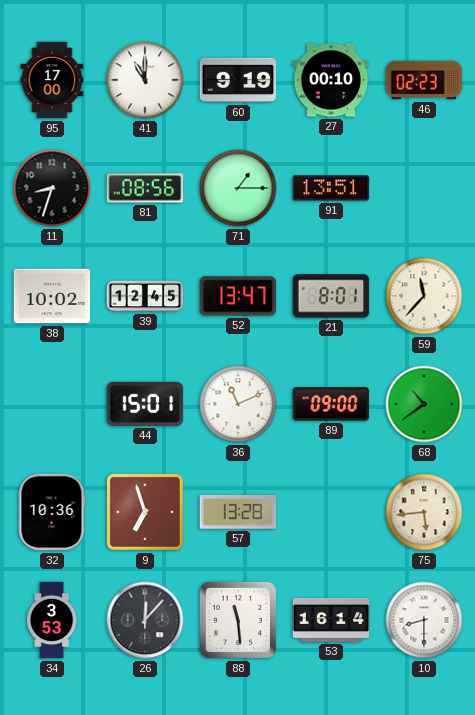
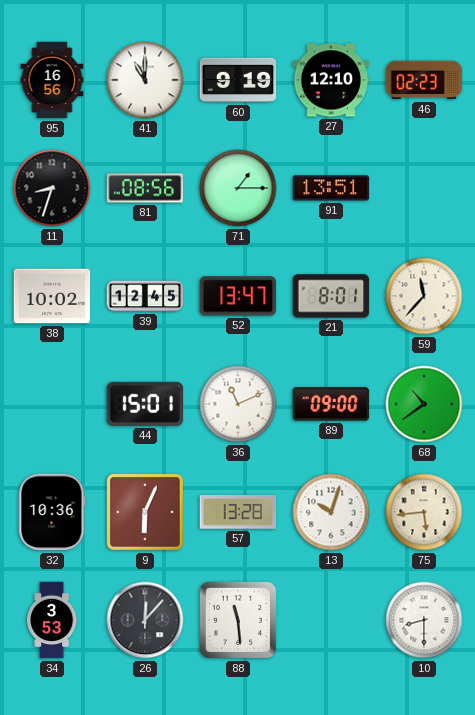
95: 17:00 -> 16:56
27: 00:10 -> 12:10
9: 6:57 -> 6:04
13: none -> 10:03
53: 16:14 -> none
